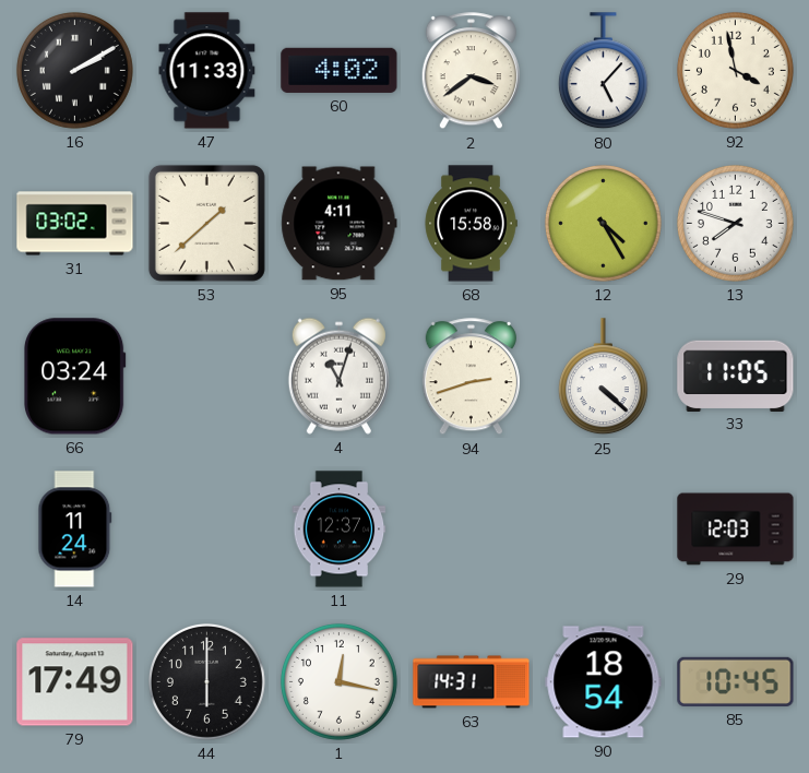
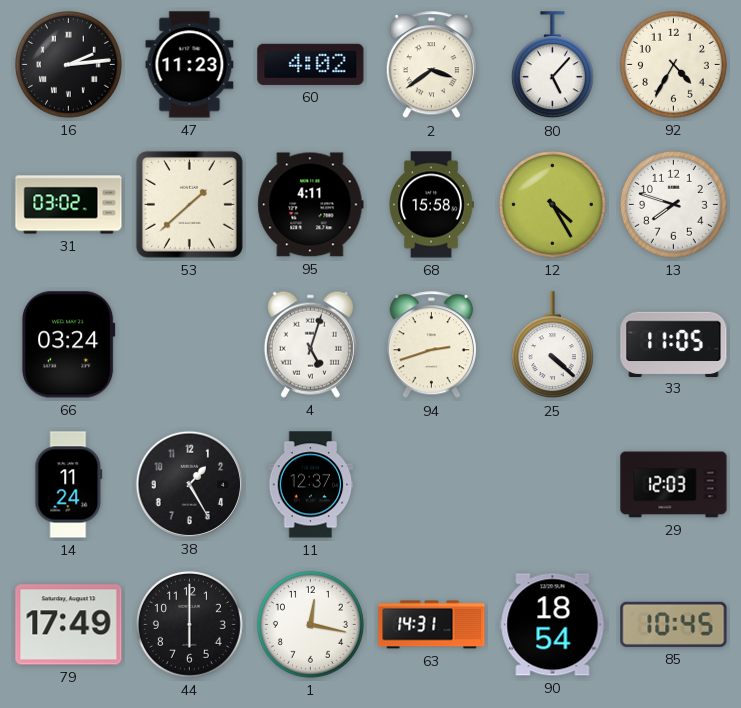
16: 2:10 -> 2:14
47: 11:33 -> 11:23
92: 3:58 -> 4:35
4: 11:03 -> 5:03
38: none -> 1:25
